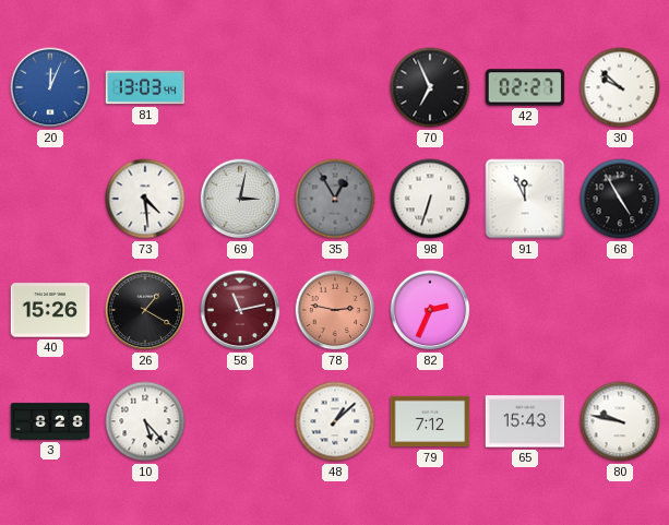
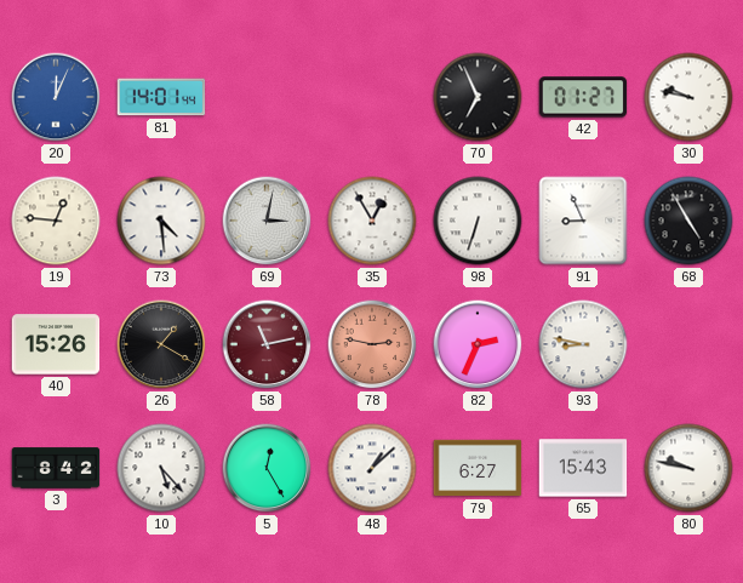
81: 13:03 -> 14:01
42: 02:27 -> 01:27
30: 9:52 -> 9:47
19: none -> 12:46
35 dial: grey -> white
91: 11:56 -> 8:56
93: none -> 8:47
3: 8:28 -> 8:42
5: none -> 12:25
79: 7:12 -> 6:27
